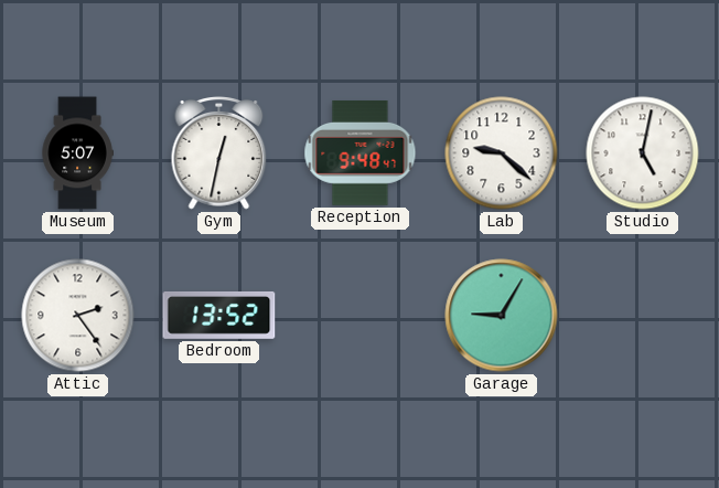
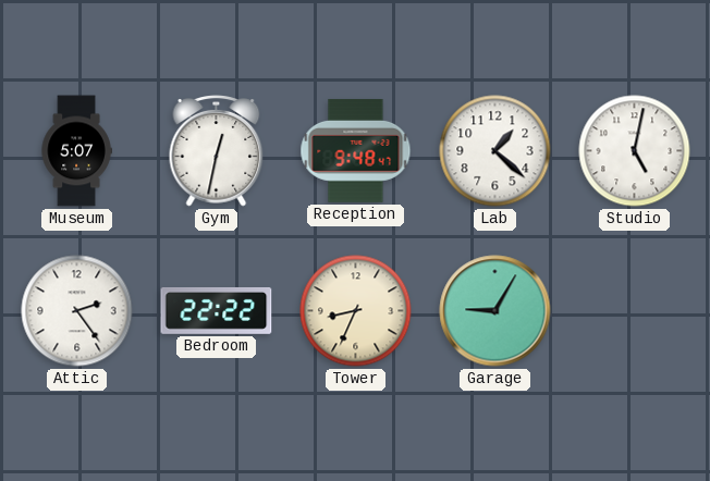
Lab: 9:22 -> 1:22
Bedroom: 13:52 -> 22:22
Tower: none -> 8:34
